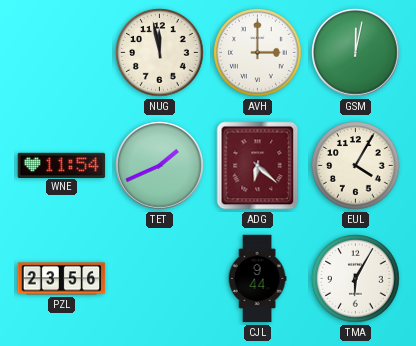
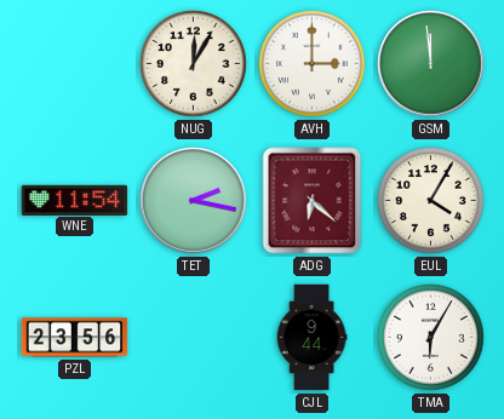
NUG: 11:58 -> 12:05
GSM: 12:02 -> 11:59
TET: 1:41 -> 2:17
